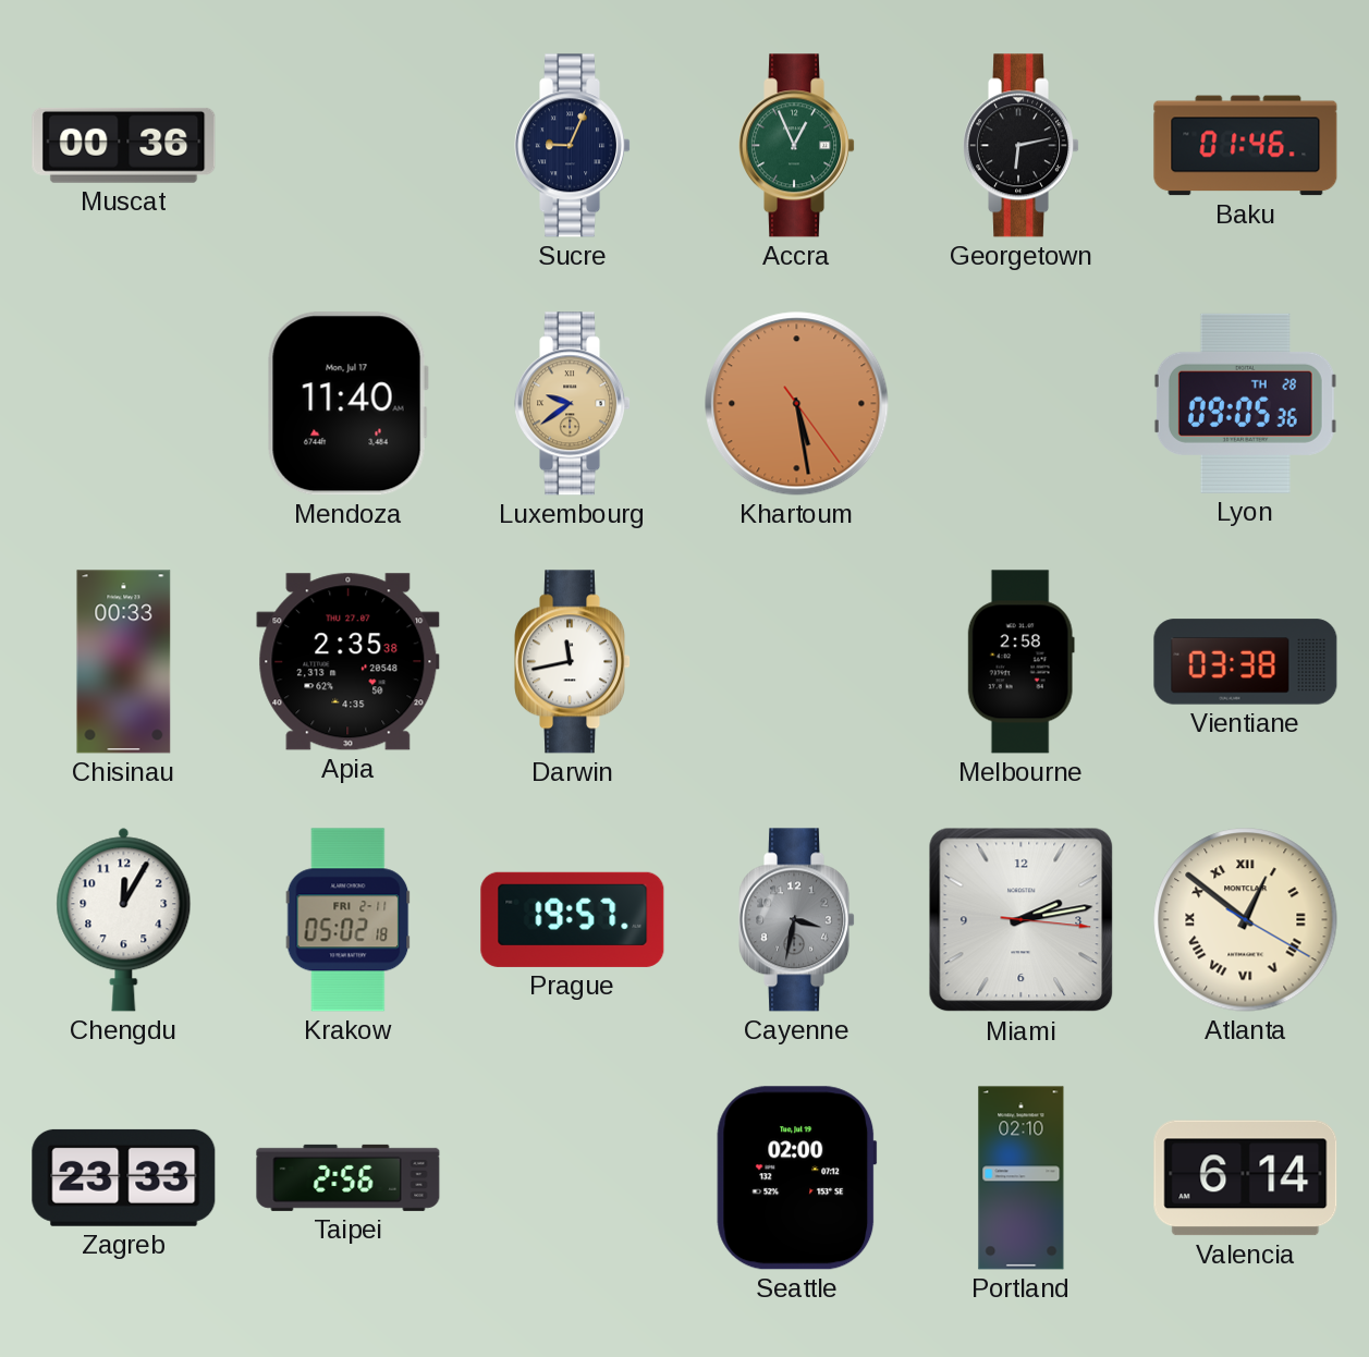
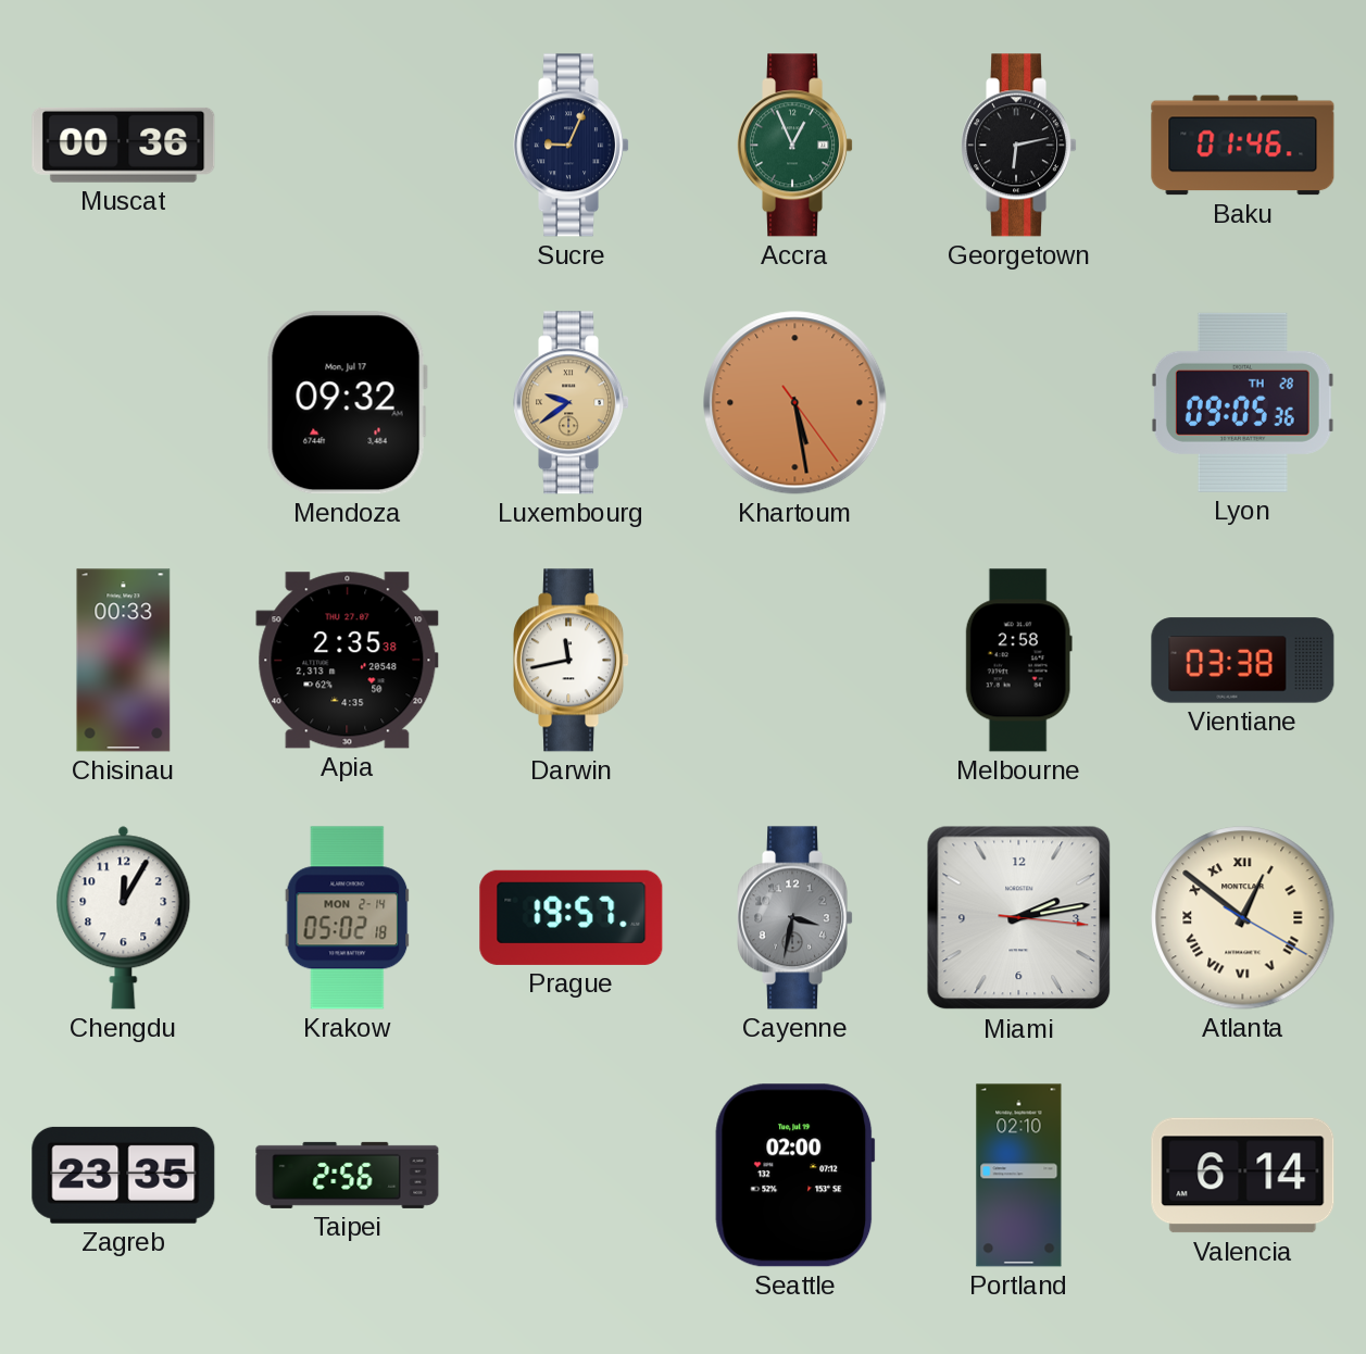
Mendoza: 11:40 -> 09:32
Krakow date: FRI 2-11 -> MON 2-14
Zagreb: 23:33 -> 23:35
